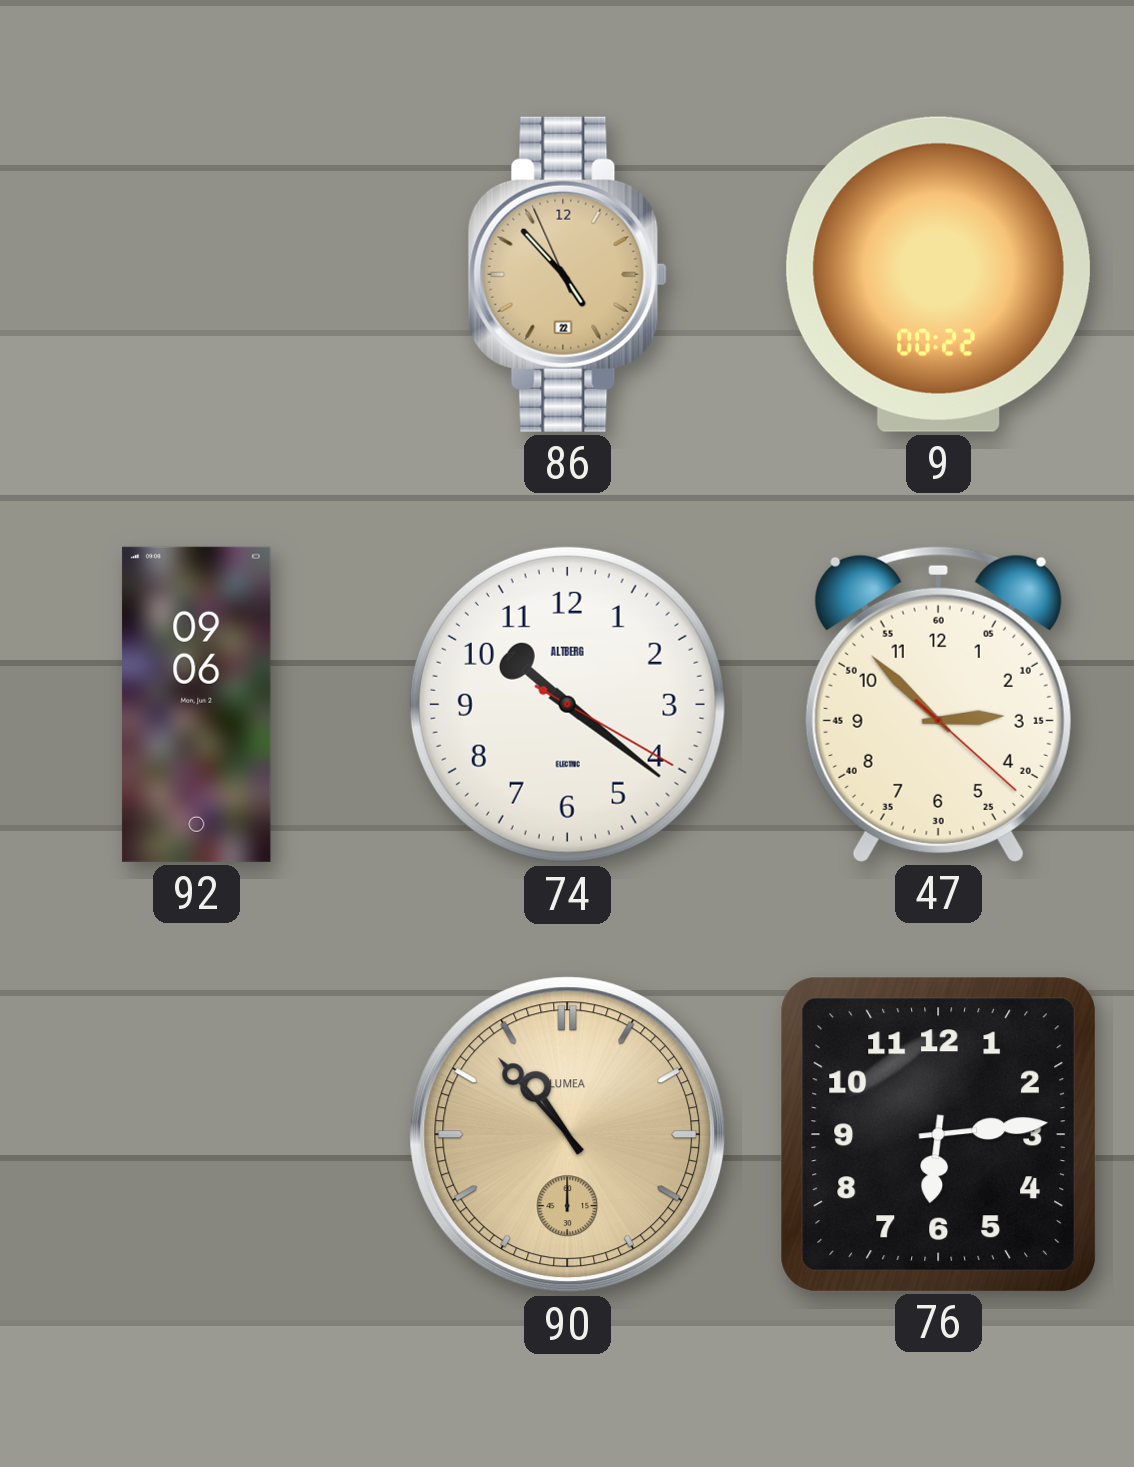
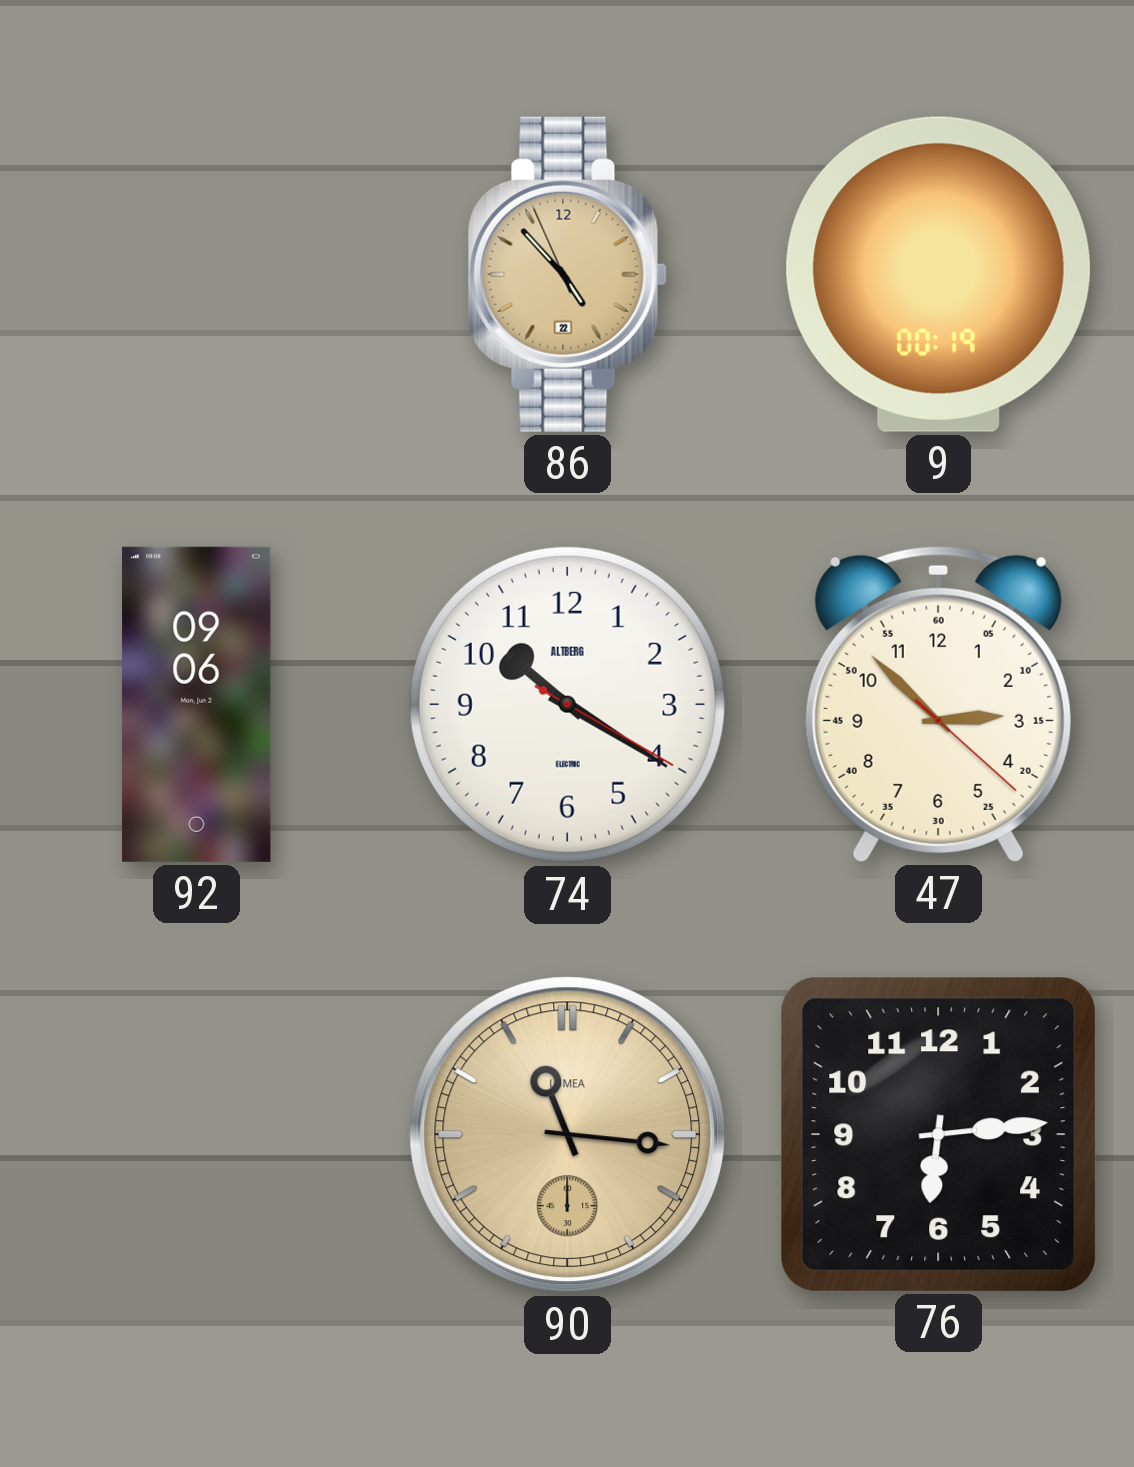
9: 00:22 -> 00:19
74: 10:21 -> 10:20
90: 10:53 -> 11:16
